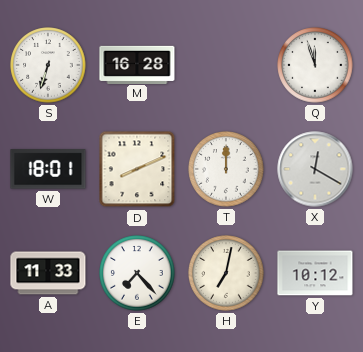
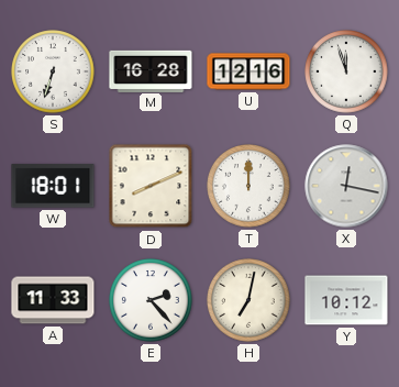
U: none -> 12:16
X: 12:20 -> 12:17
E: 7:23 -> 2:23
